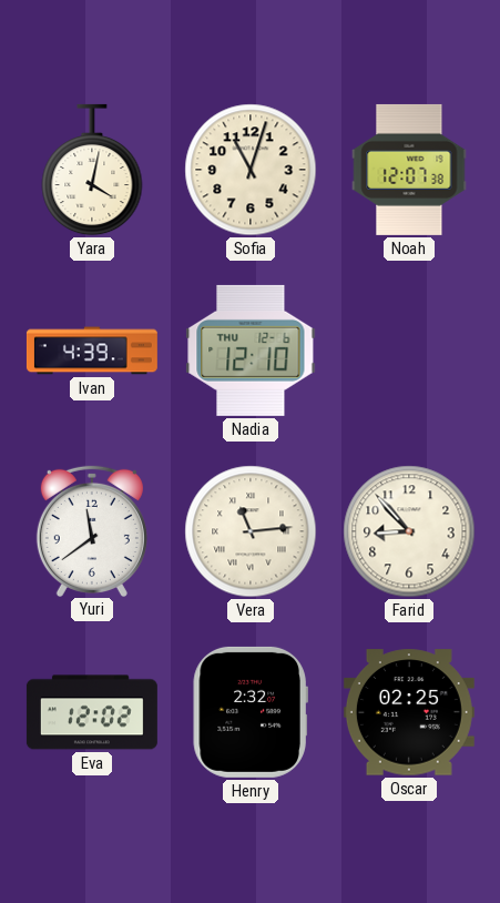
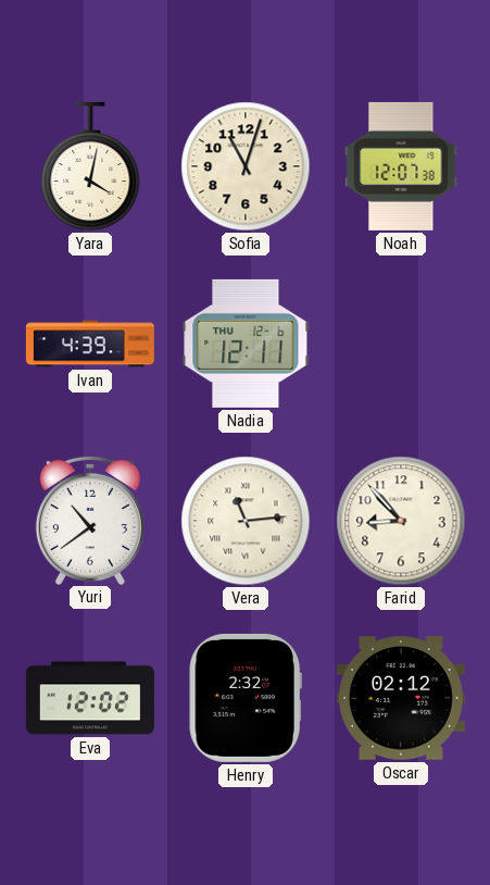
Nadia: 12:10 -> 12:11
Yuri: 11:39 -> 10:39
Oscar: 02:25 -> 02:12
